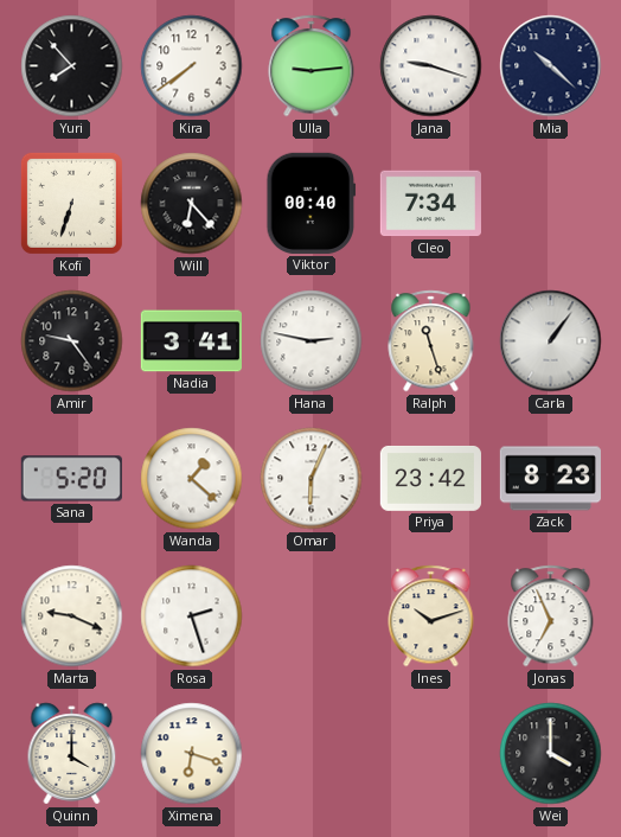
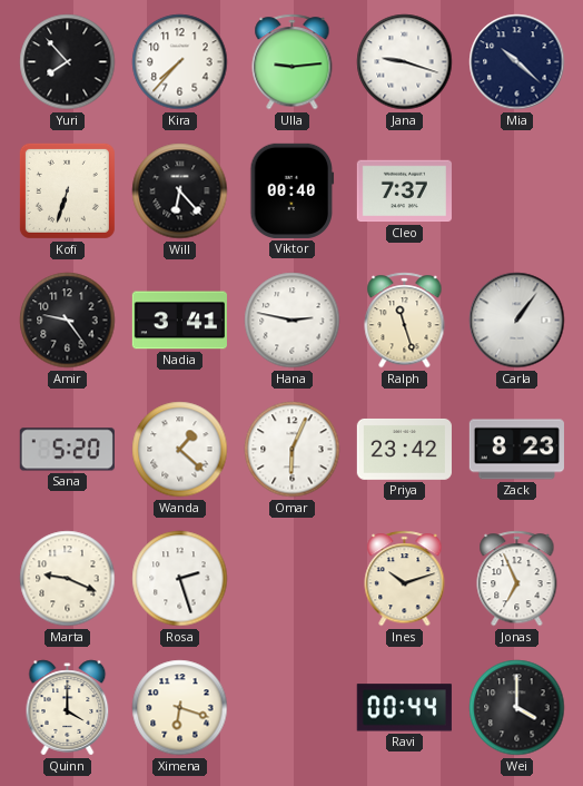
Kira: 7:39 -> 7:37
Cleo: 7:34 -> 7:37
Ravi: none -> 00:44
